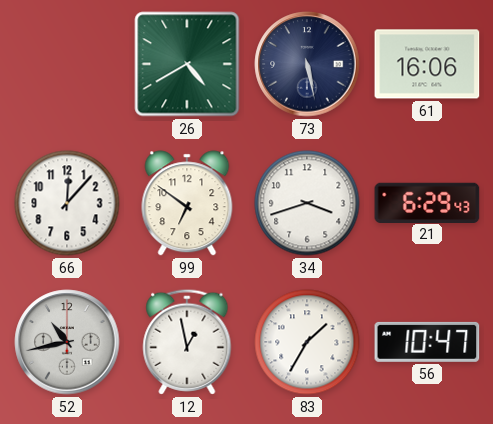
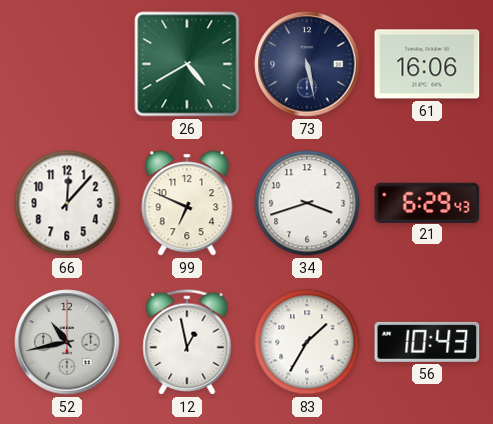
99: 6:51 -> 6:49
56: 10:47 -> 10:43
